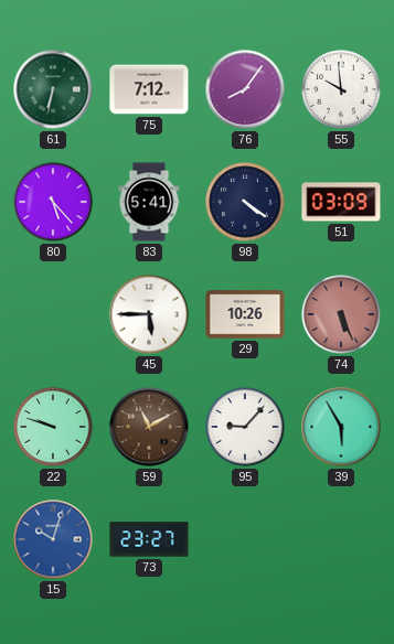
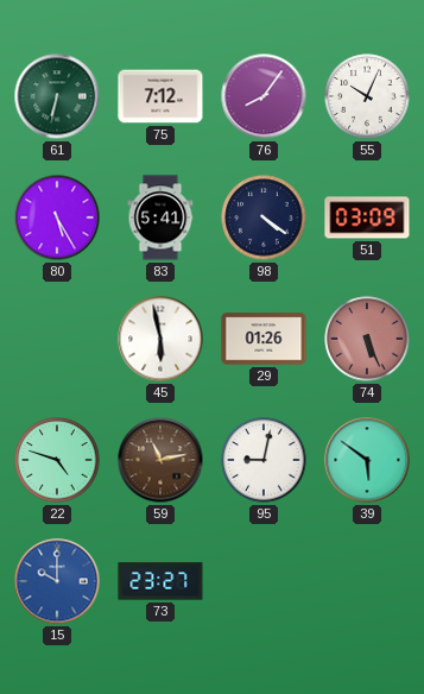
55: 9:59 -> 10:04
80: 5:23 -> 5:25
45: 5:45 -> 5:58
29: 10:26 -> 01:26
22: 9:48 -> 4:48
59: 11:10 -> 11:13
95: 9:07 -> 9:02
39: 5:55 -> 5:51
15: 10:03 -> 10:00
